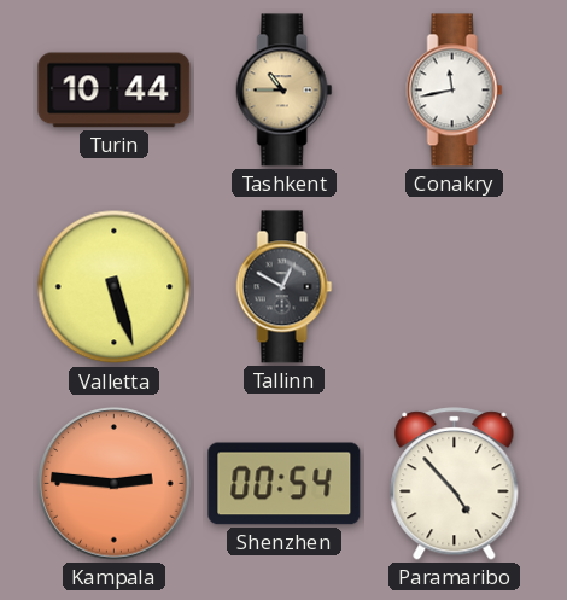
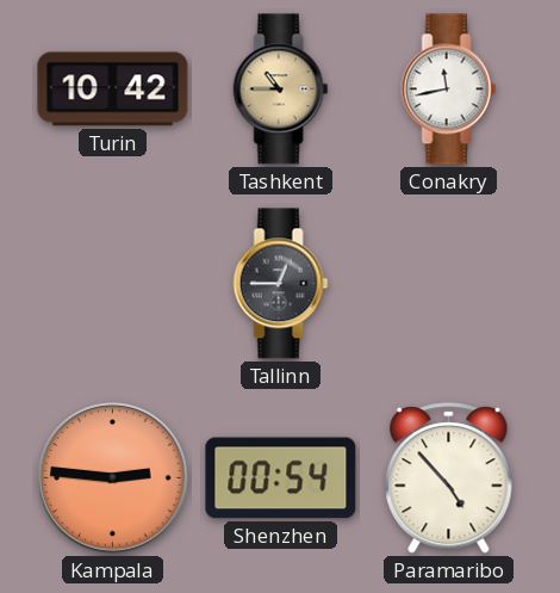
Turin: 10:44 -> 10:42
Valletta: 5:27 -> none
Tallinn: 12:50 -> 12:45
